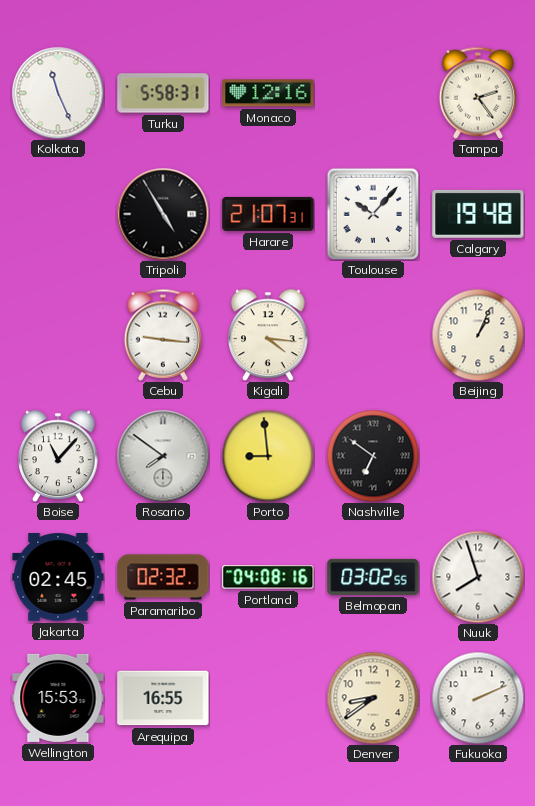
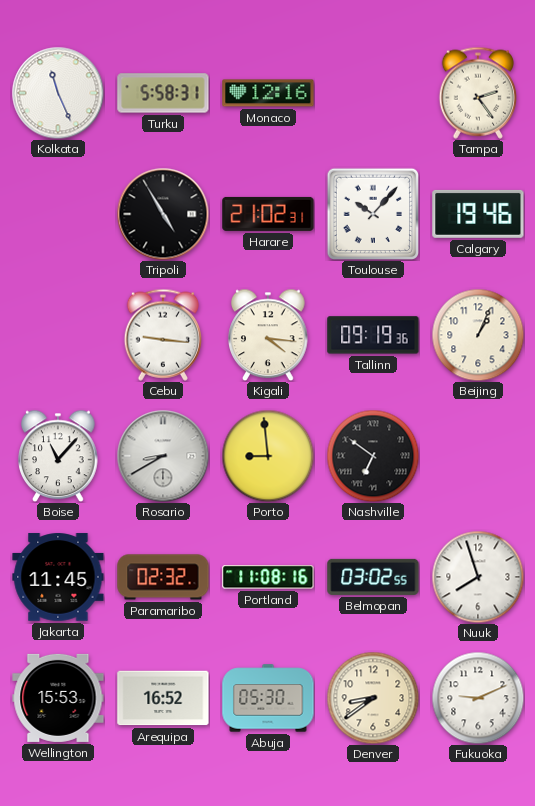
Harare: 21:07 -> 21:02
Calgary: 19:48 -> 19:46
Tallinn: none -> 09:19
Rosario: 7:51 -> 8:40
Jakarta: 02:45 -> 11:45
Portland: 04:08 -> 11:08
Arequipa: 16:55 -> 16:52
Abuja: none -> 05:30
Fukuoka: 2:11 -> 9:11
